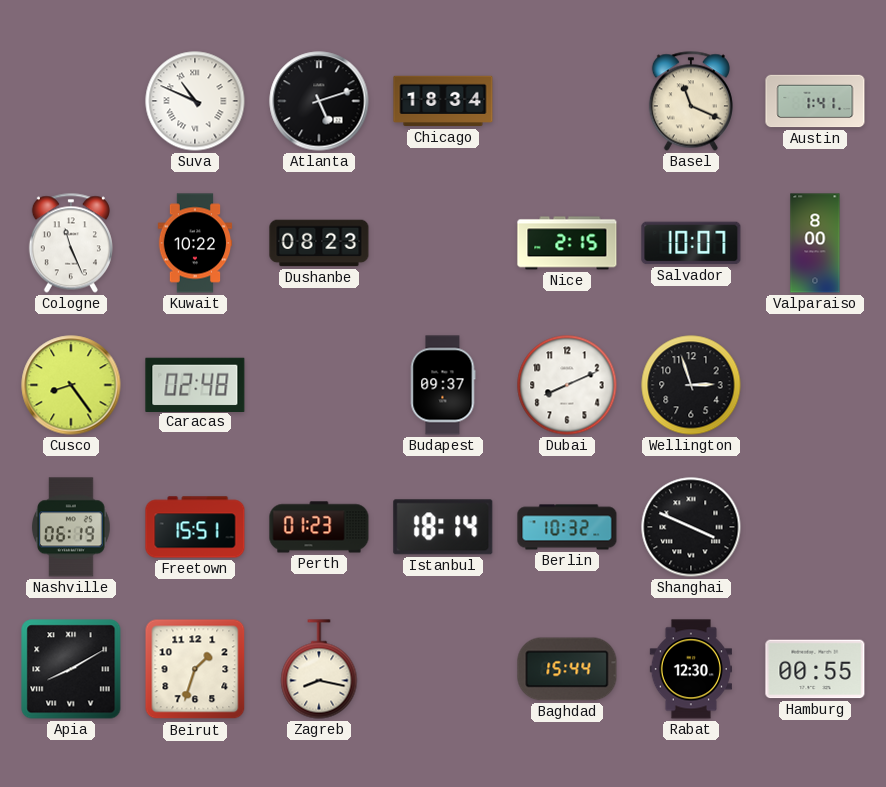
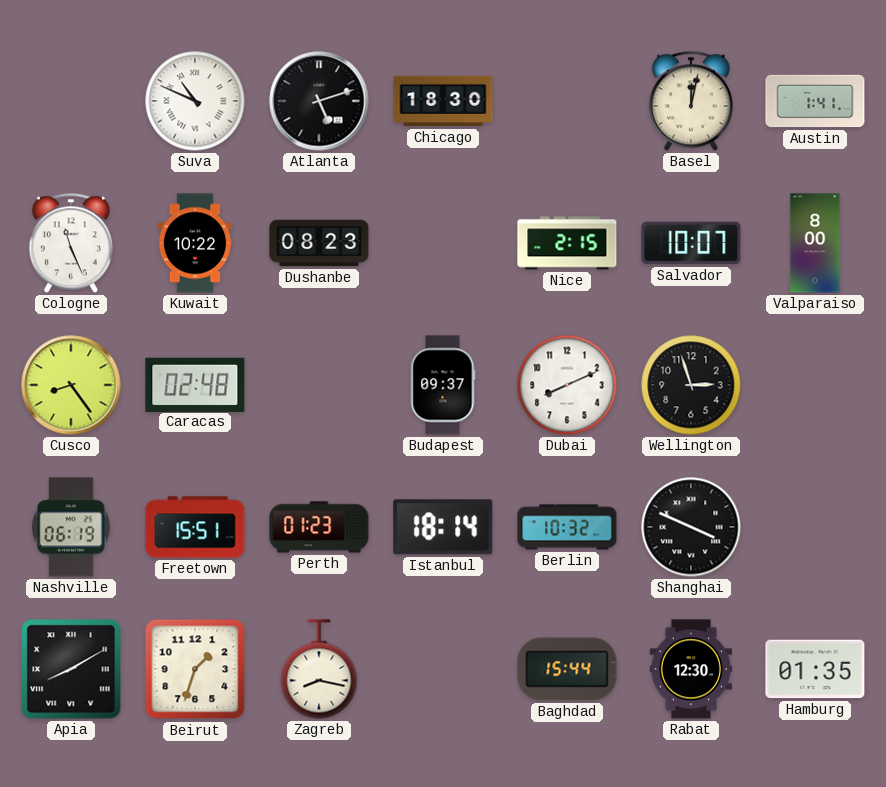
Chicago: 18:34 -> 18:30
Basel: 11:19 -> 12:02
Hamburg: 00:55 -> 01:35
